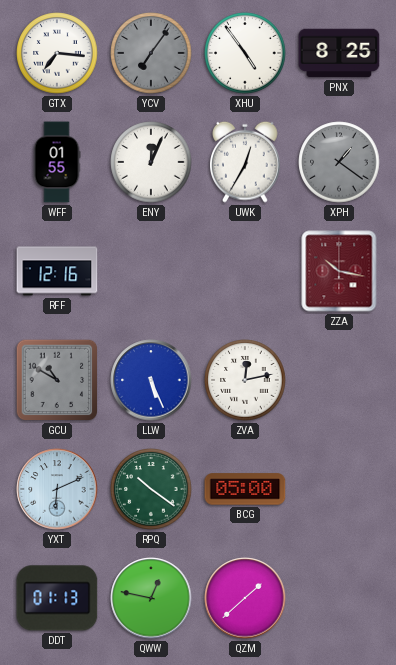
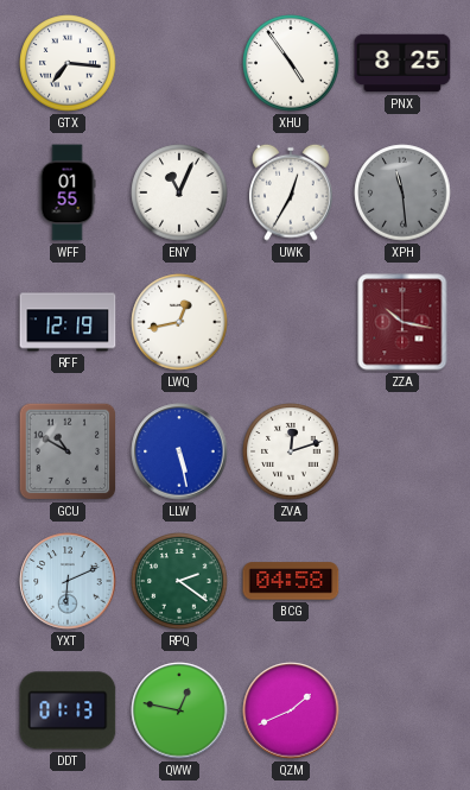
YCV: 7:06 -> none
ENY: 12:04 -> 11:04
XPH: 1:21 -> 11:29
RFF: 12:16 -> 12:19
LWQ: none -> 12:43
LLW: 5:26 -> 5:28
ZVA: 12:13 -> 12:12
RPQ: 10:21 -> 2:21
BCG: 05:00 -> 04:58
QZM: 1:38 -> 1:41
